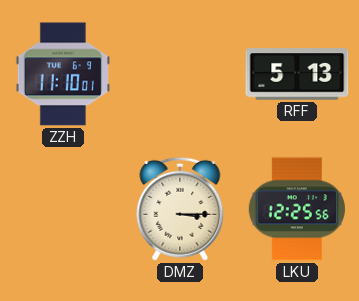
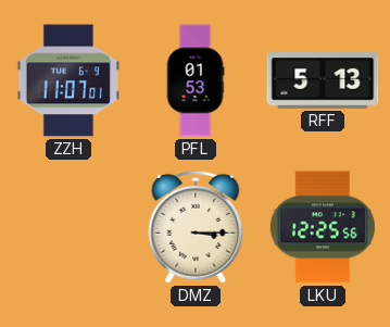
ZZH: 11:10 -> 11:07
PFL: none -> 01:53
